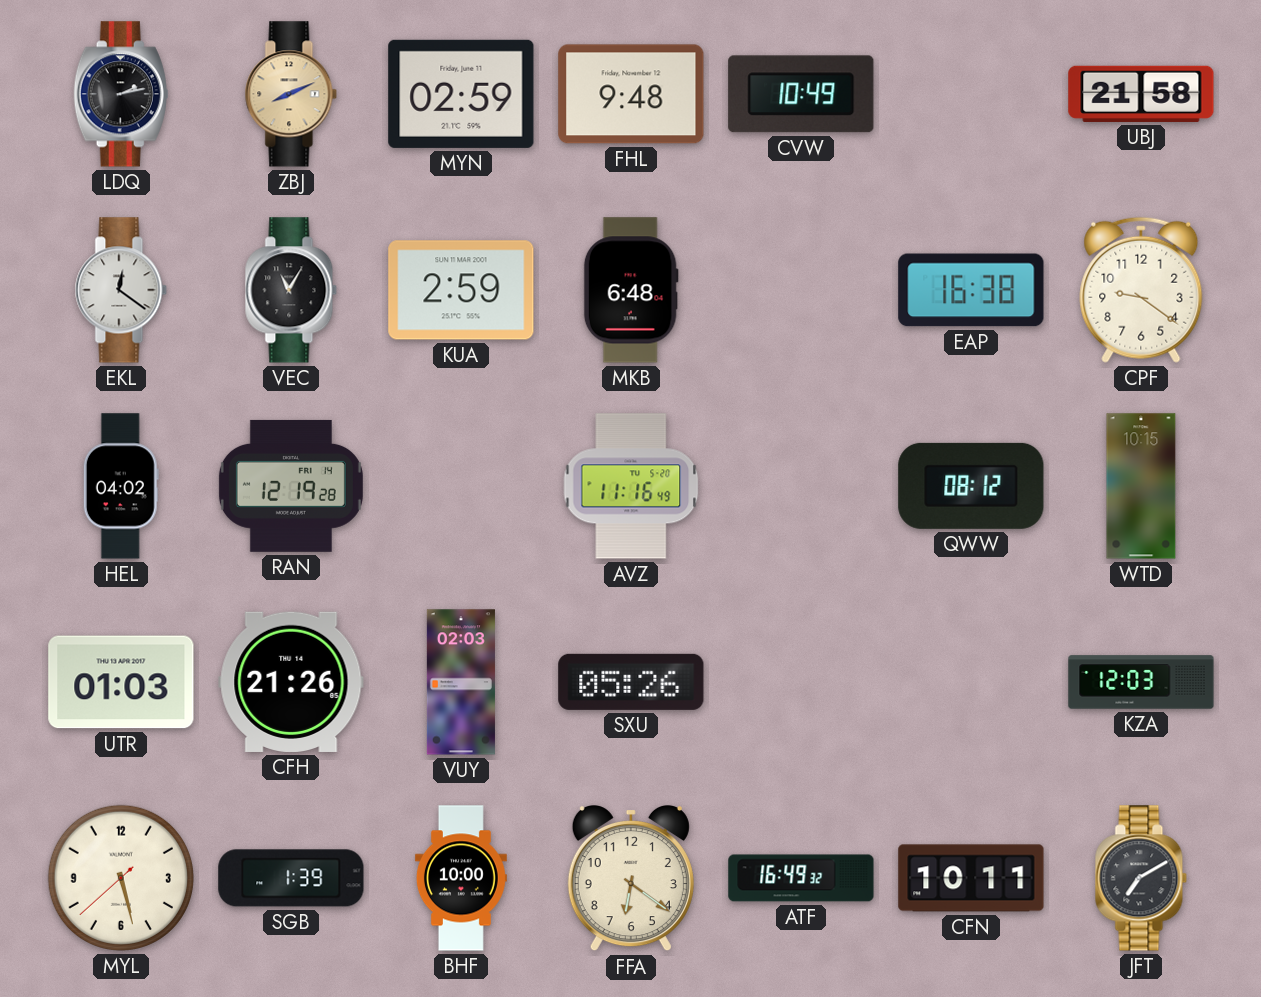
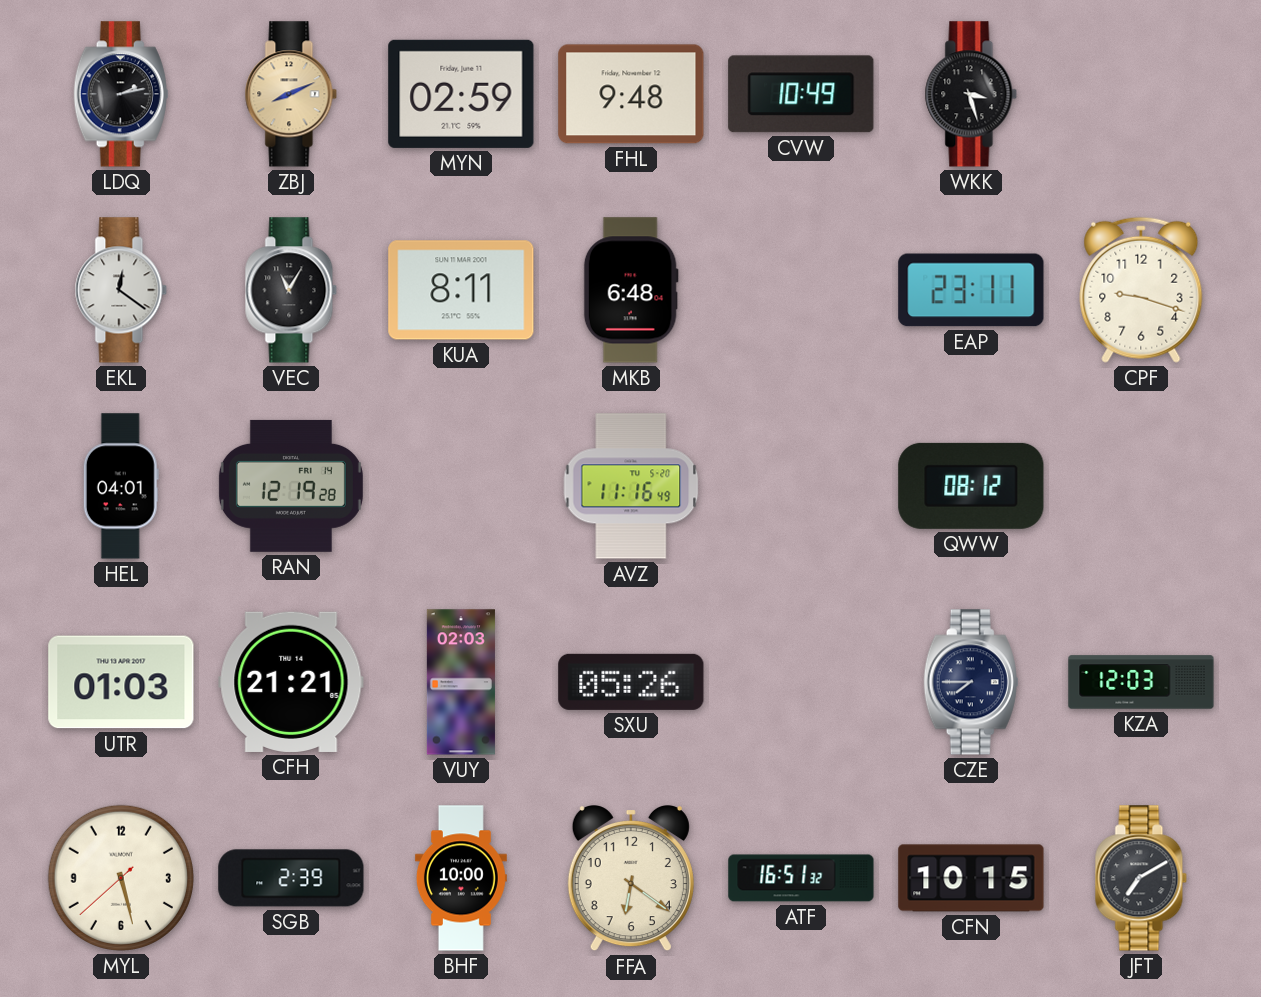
WKK: none -> 3:27
UBJ: 21:58 -> none
KUA: 2:59 -> 8:11
EAP: 16:38 -> 23:11
CPF: 9:21 -> 9:18
HEL: 04:02 -> 04:01
WTD: 10:15 -> none
CFH: 21:26 -> 21:21
CZE: none -> 7:45
SGB: 1:39 -> 2:39
ATF: 16:49 -> 16:51
CFN: 10:11 -> 10:15
